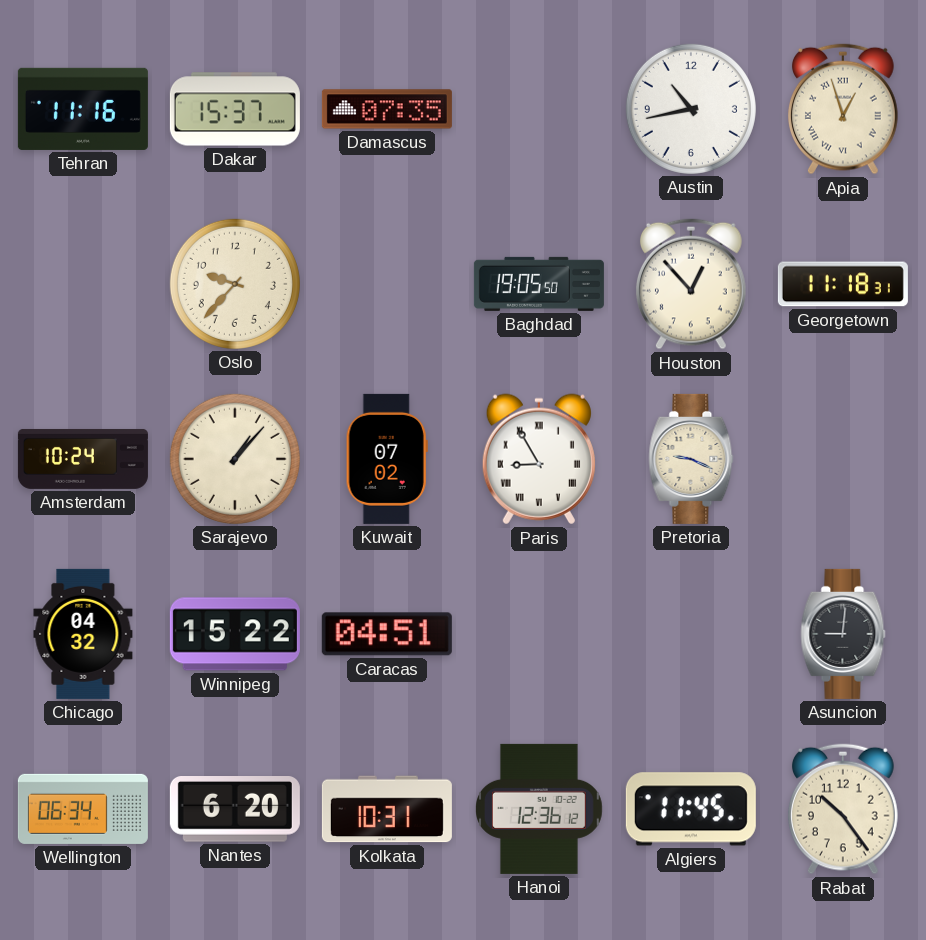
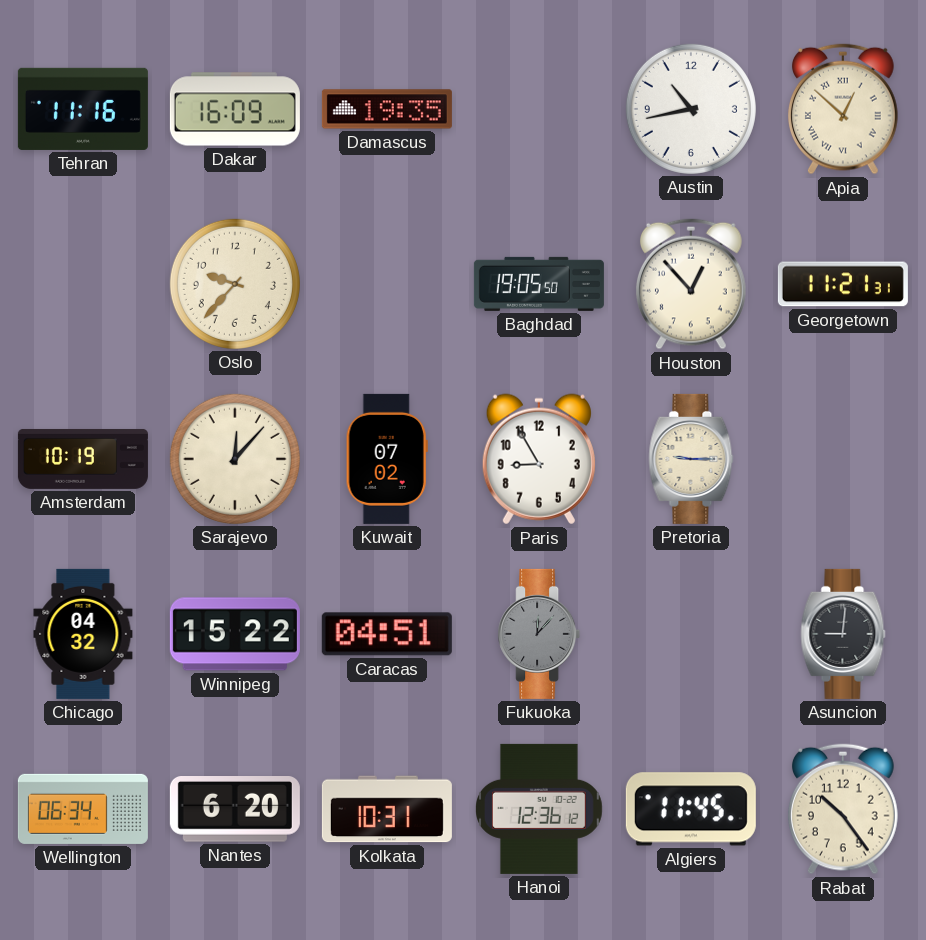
Dakar: 15:37 -> 16:09
Damascus: 07:35 -> 19:35
Apia: 12:57 -> 12:52
Georgetown: 11:18 -> 11:21
Amsterdam: 10:24 -> 10:19
Sarajevo: 1:07 -> 12:07
Paris numerals: Roman -> Arabic
Pretoria: 9:19 -> 9:15
Fukuoka: none -> 12:07
